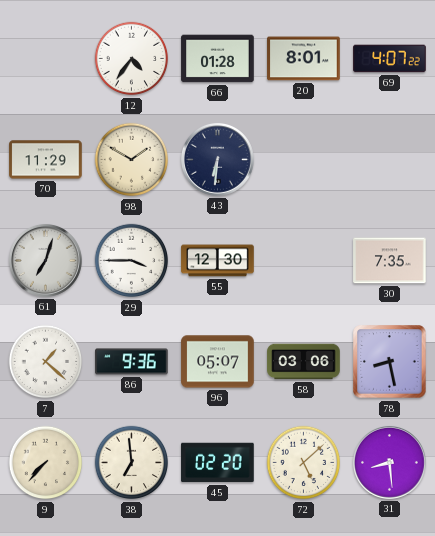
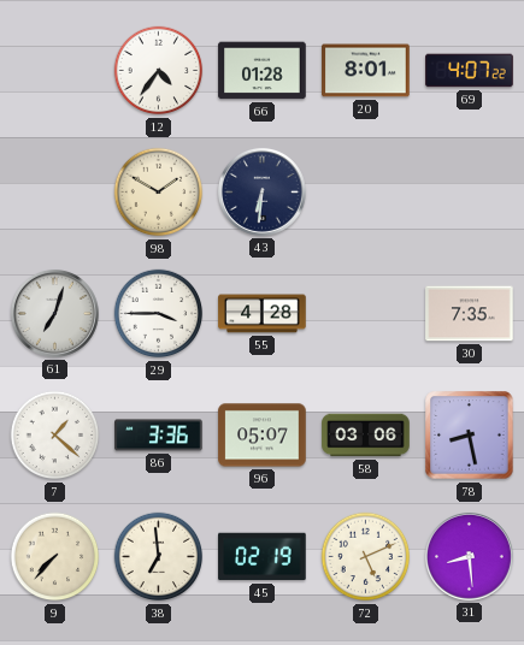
70: 11:29 -> none
55: 12:30 -> 4:28
86: 9:36 -> 3:36
45: 02:20 -> 02:19
72: 5:08 -> 5:11
